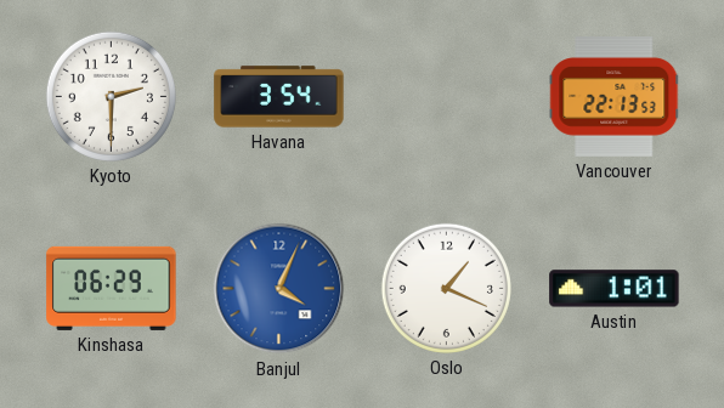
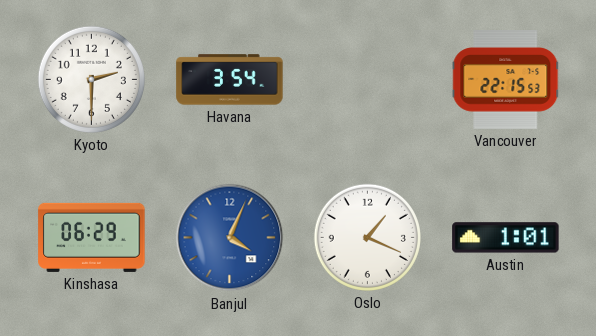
Vancouver: 22:13 -> 22:15
